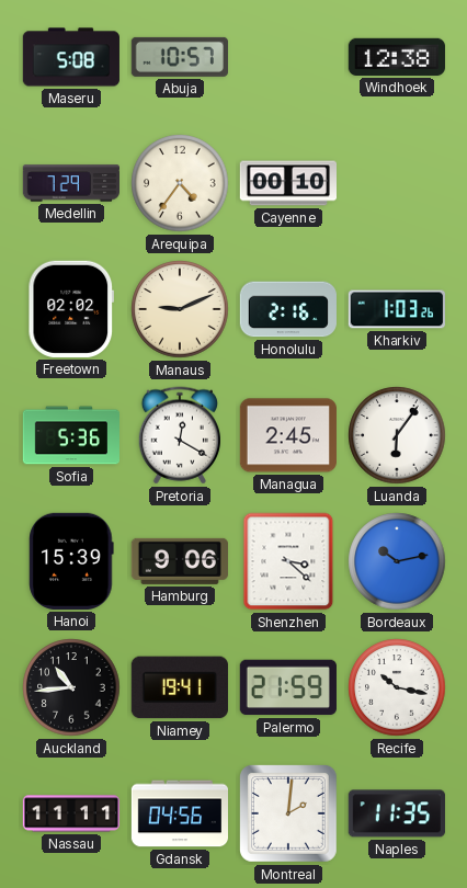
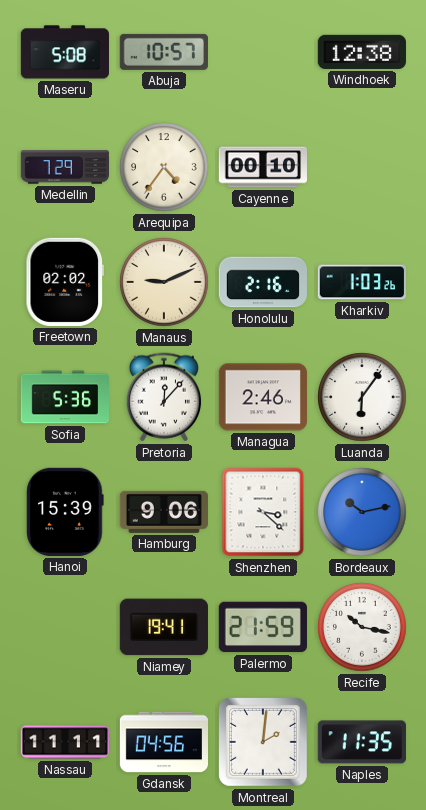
Pretoria: 12:20 -> 12:07
Managua: 2:45 -> 2:46
Auckland: 10:44 -> none
